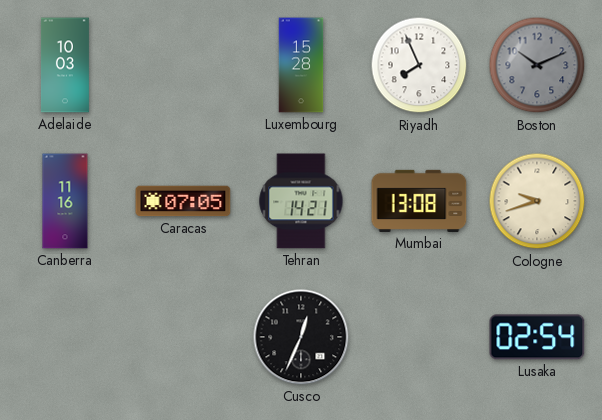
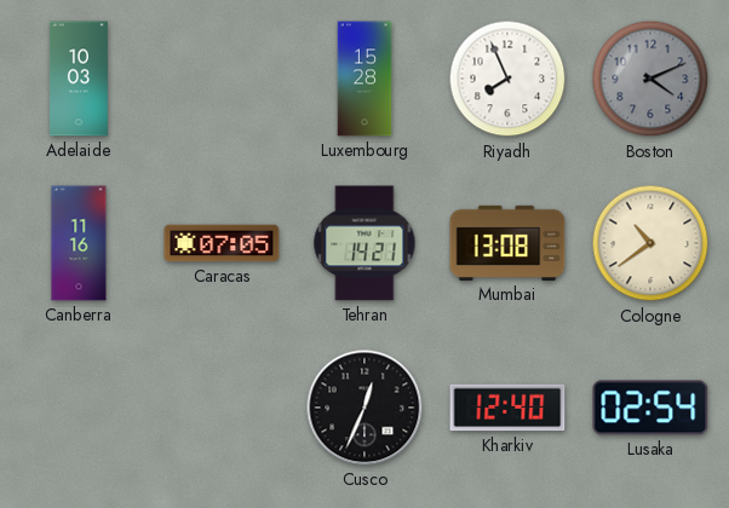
Boston: 10:11 -> 4:11
Cologne: 9:42 -> 10:39
Kharkiv: none -> 12:40
